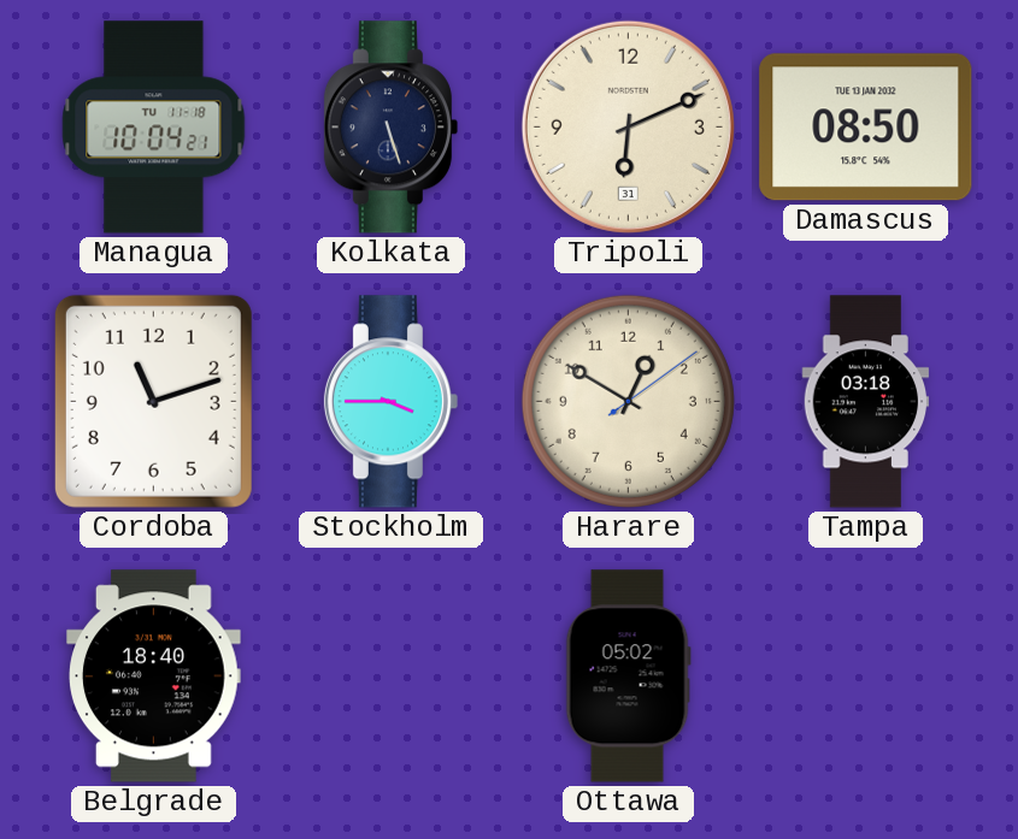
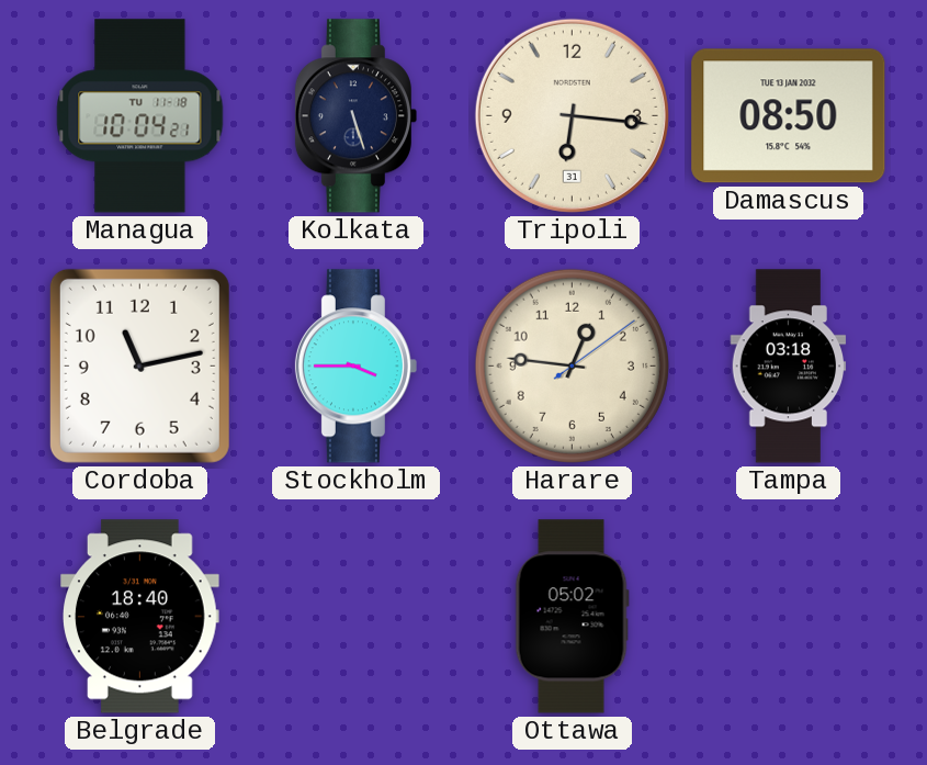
Tripoli: 6:11 -> 6:16
Cordoba: 11:12 -> 11:13
Harare: 12:50 -> 12:46
